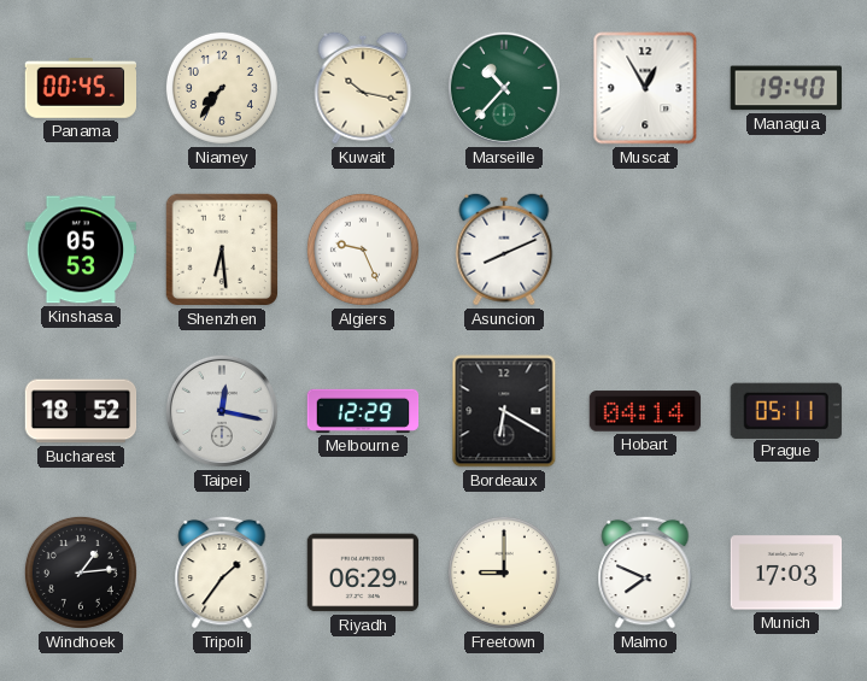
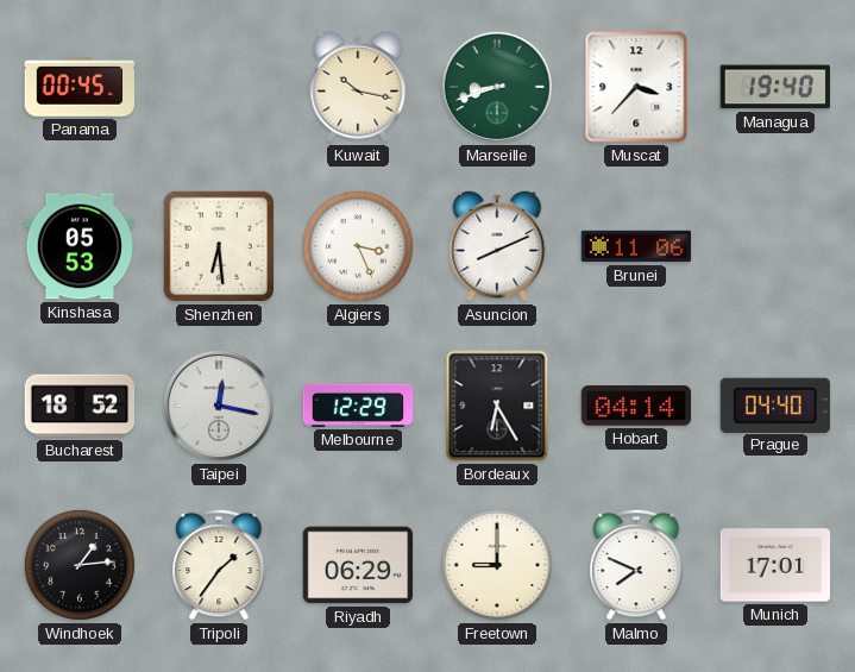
Niamey: 7:36 -> none
Marseille: 10:37 -> 8:42
Muscat: 12:55 -> 3:37
Algiers: 9:26 -> 3:26
Brunei: none -> 11:06
Bordeaux: 6:20 -> 6:25
Prague: 05:11 -> 04:40
Munich: 17:03 -> 17:01
